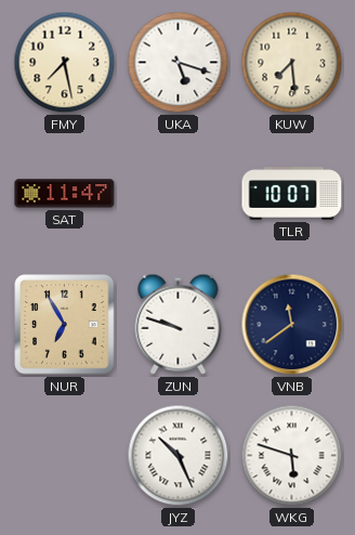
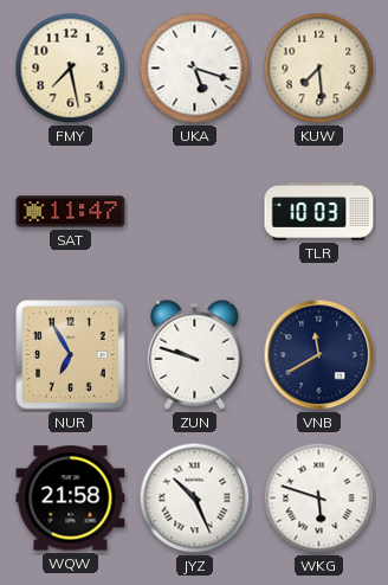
TLR: 10:07 -> 10:03
VNB: 11:39 -> 11:40
WQW: none -> 21:58
